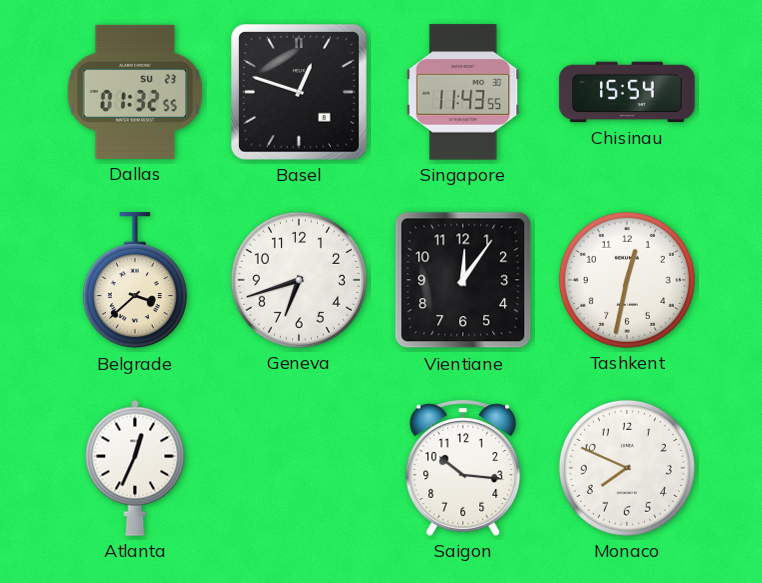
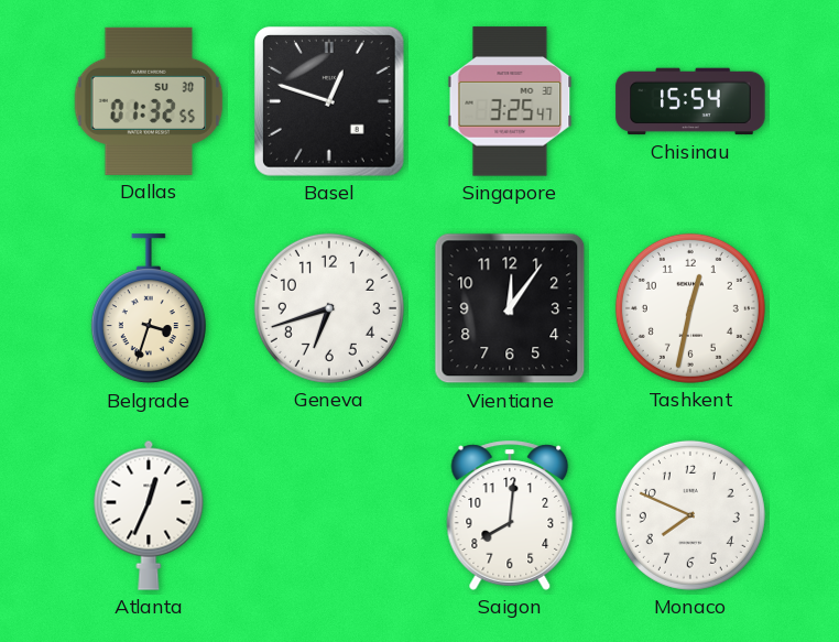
Dallas date: SU 23 -> SU 30
Singapore: 11:43 -> 3:25
Belgrade: 3:38 -> 3:33
Saigon: 10:16 -> 8:01
